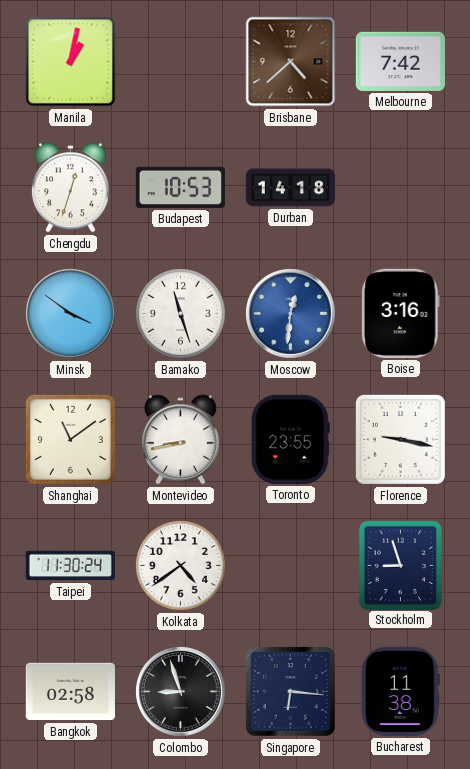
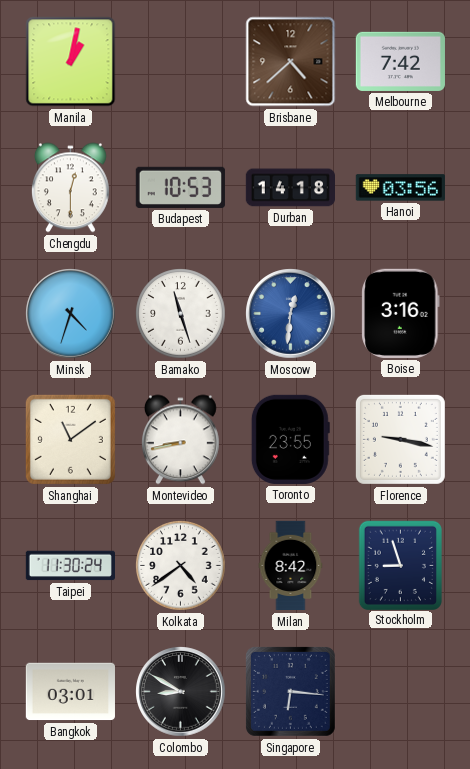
Chengdu: 12:33 -> 12:30
Hanoi: none -> 03:56
Minsk: 3:51 -> 4:33
Milan: none -> 8:42
Bangkok: 02:58 -> 03:01
Colombo: 8:57 -> 8:50
Bucharest: 11:38 -> none
